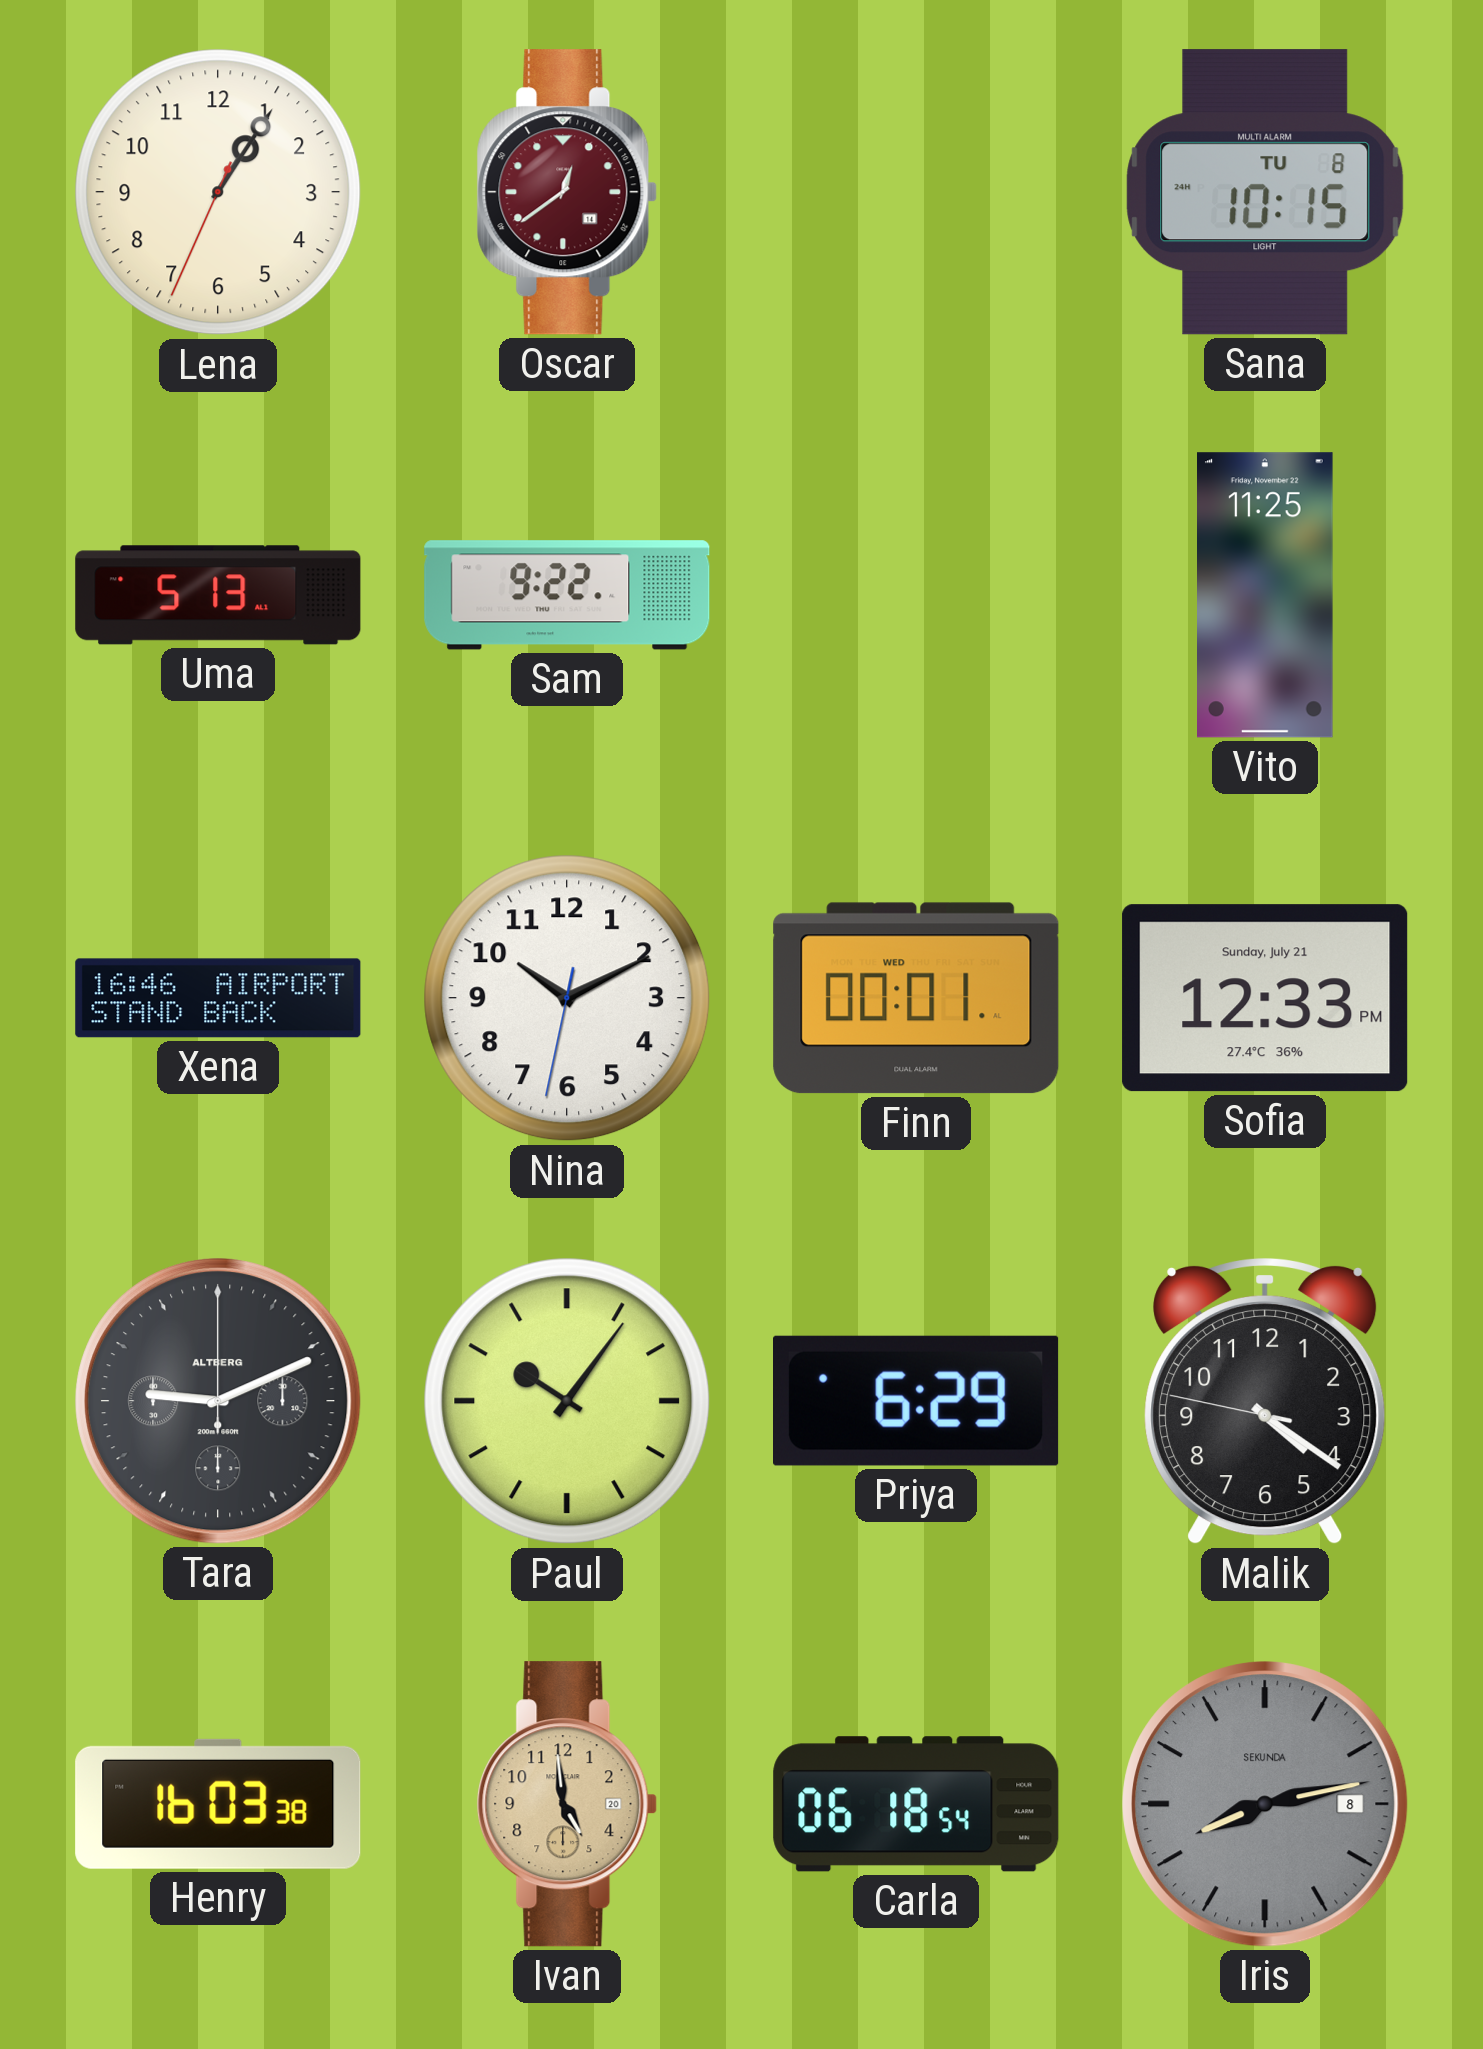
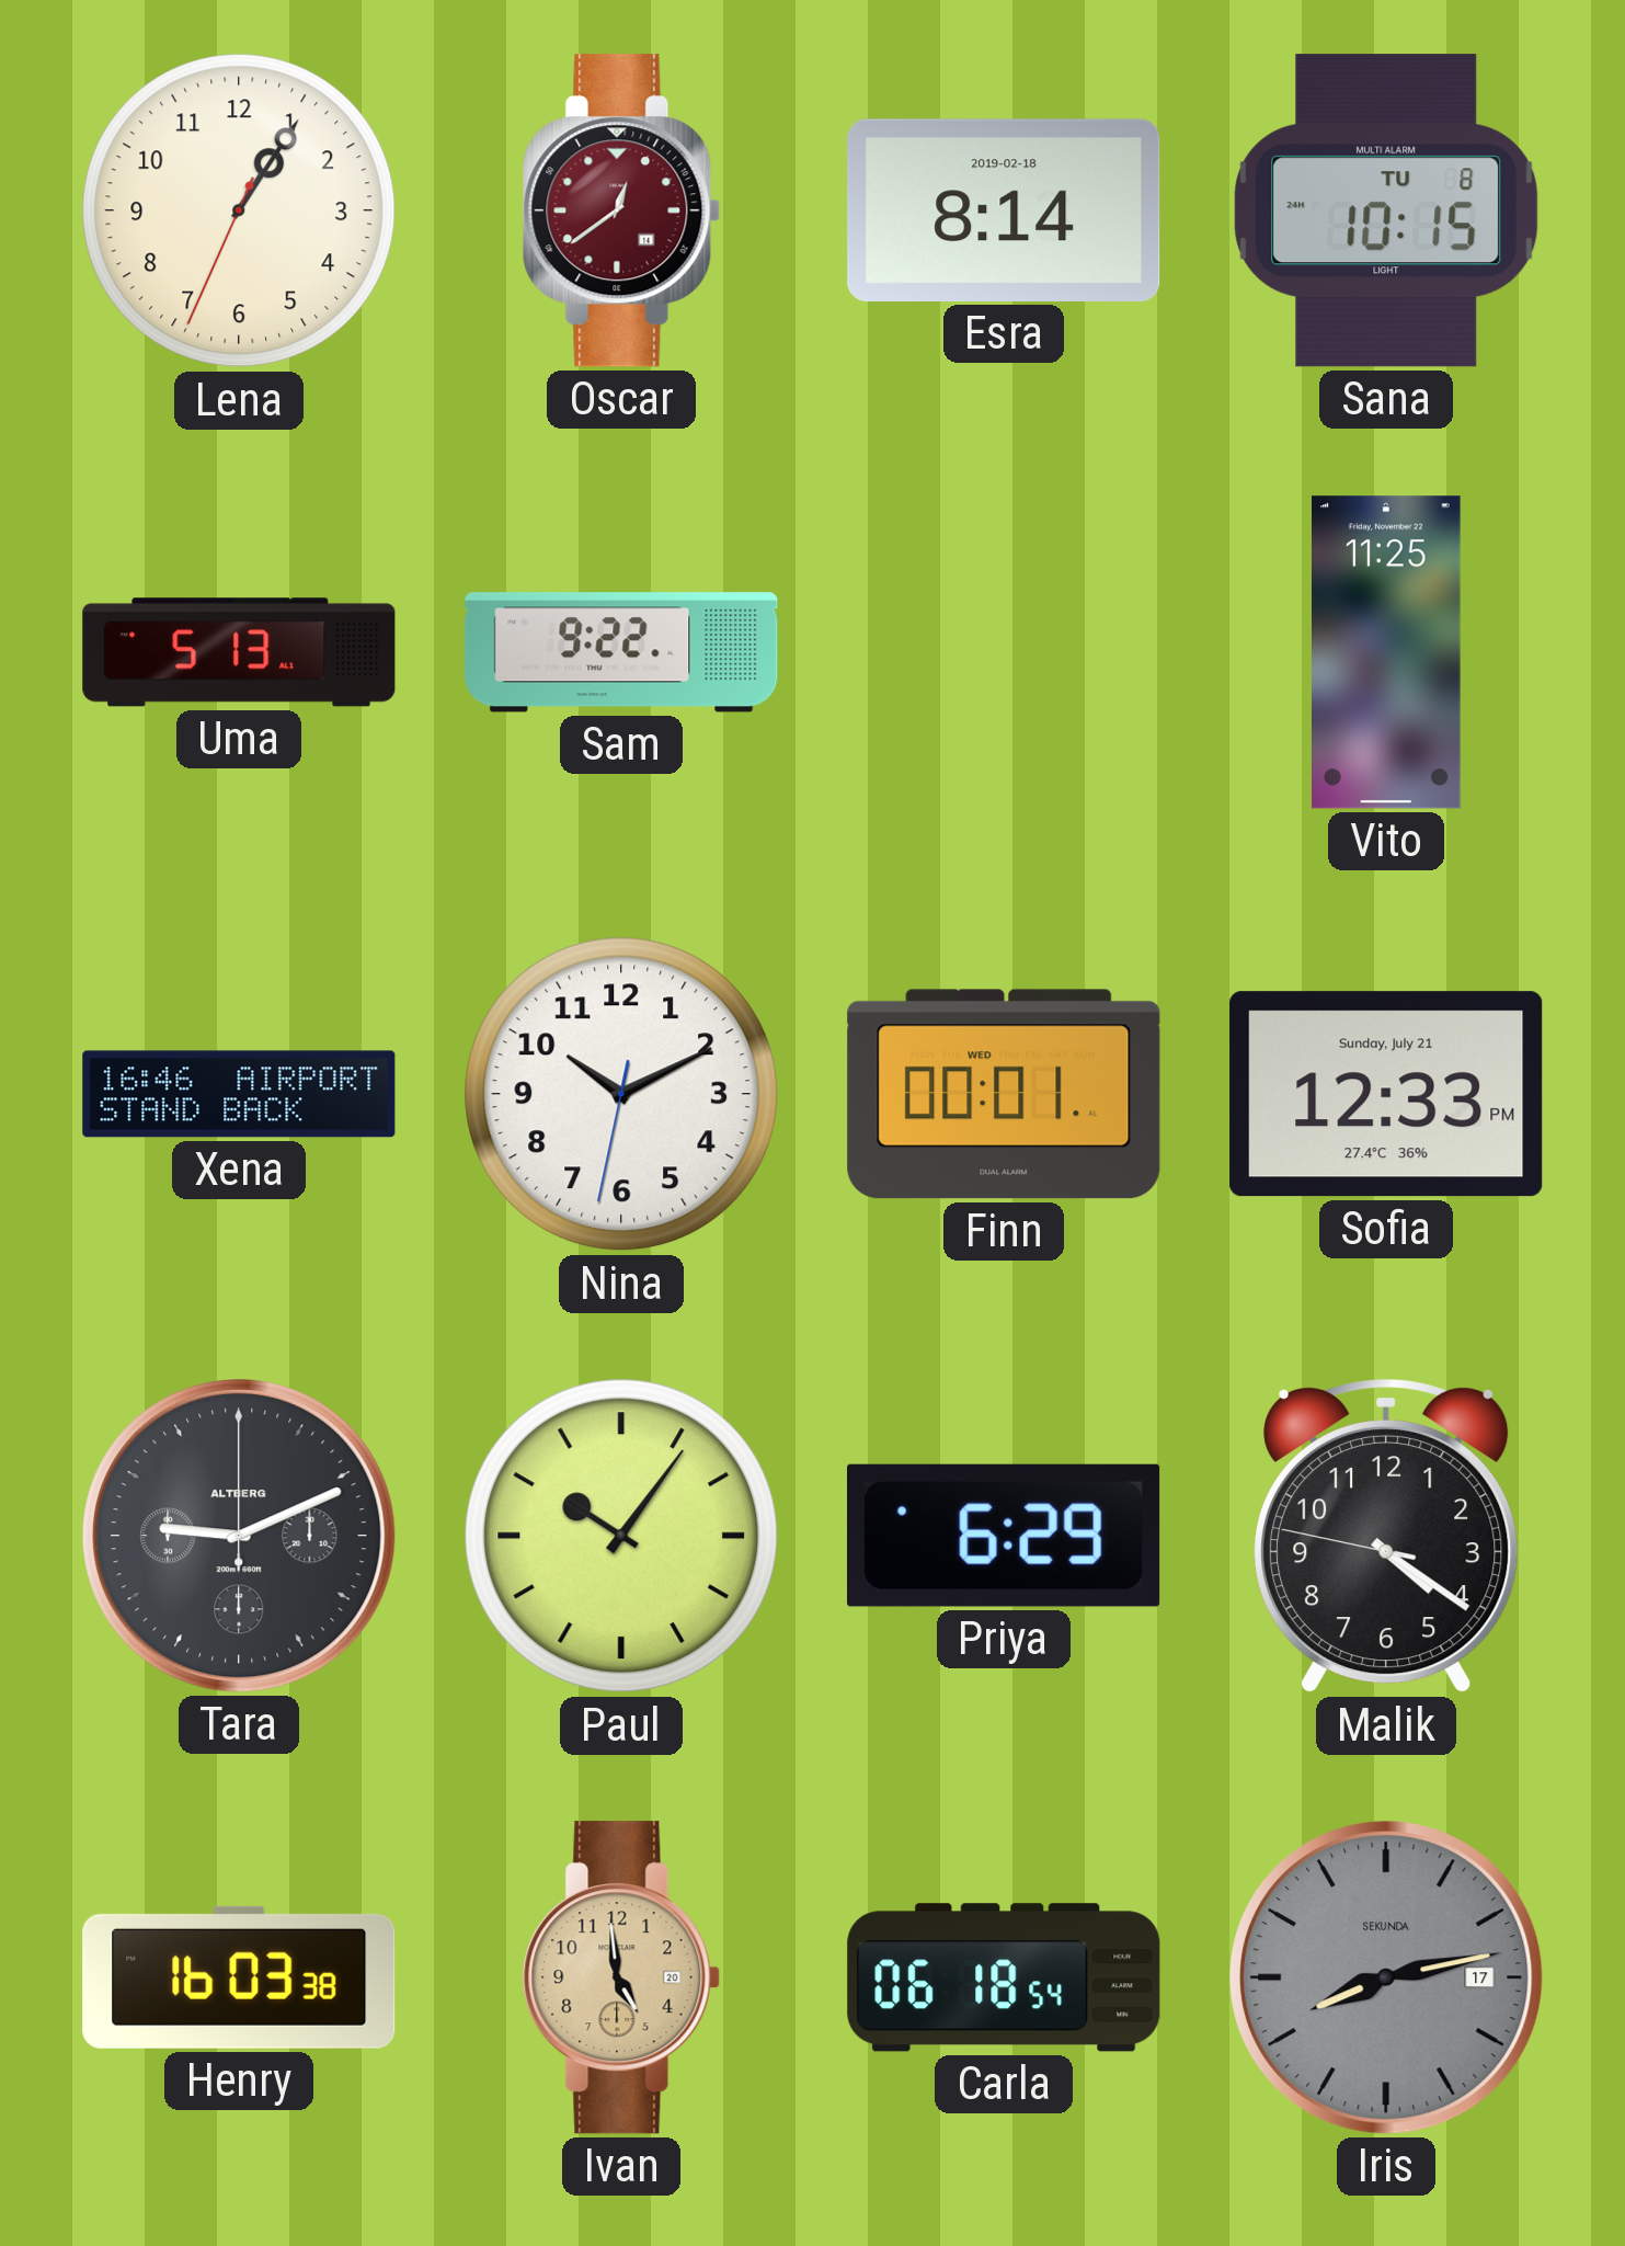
Esra: none -> 8:14
Iris date: 8 -> 17
